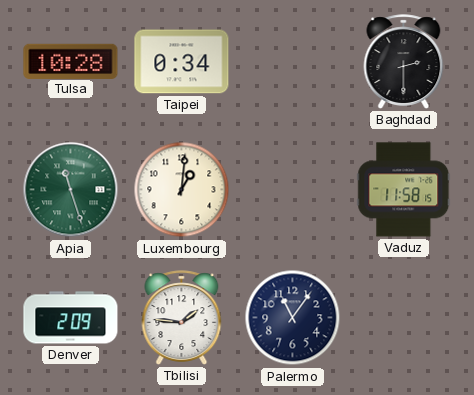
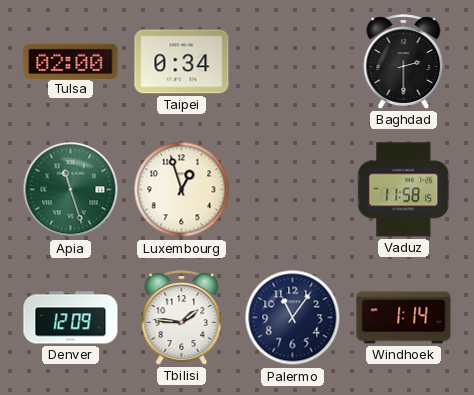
Tulsa: 10:28 -> 02:00
Luxembourg: 1:01 -> 12:57
Denver: 2:09 -> 12:09
Windhoek: none -> 1:14
